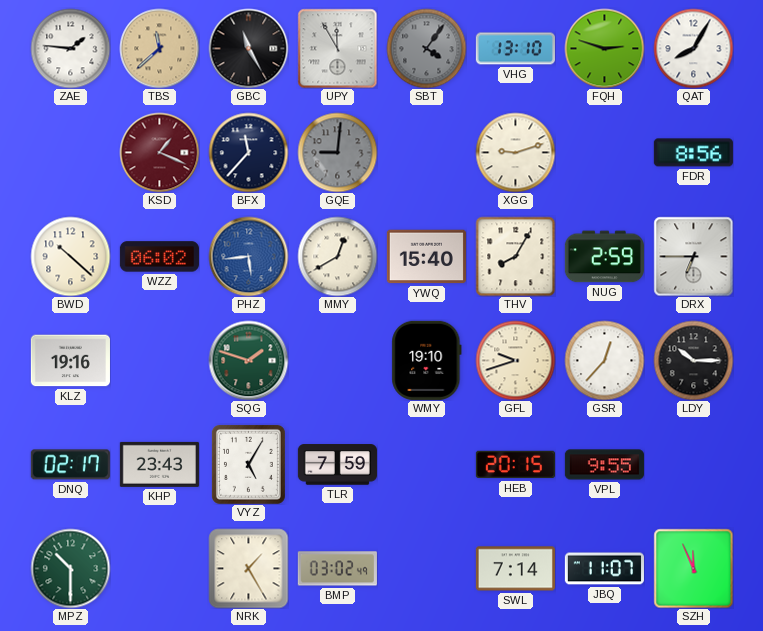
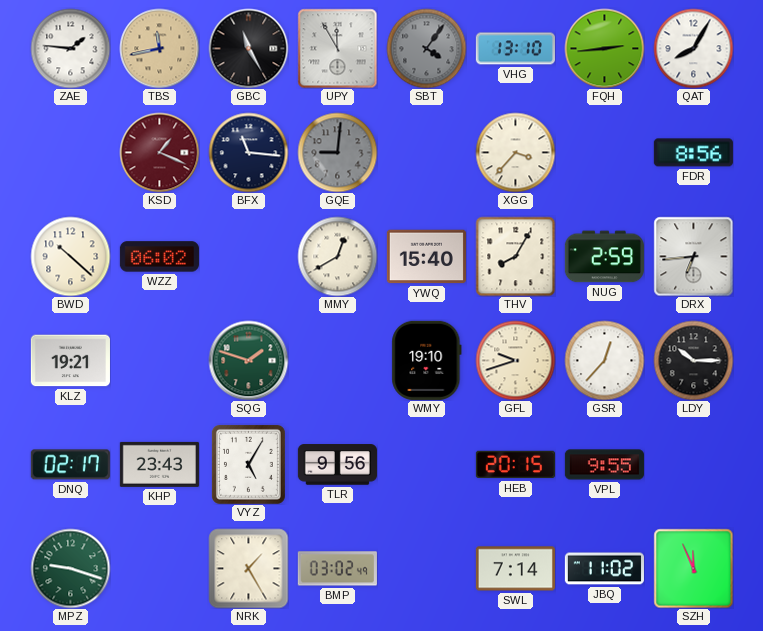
TBS: 11:38 -> 11:43
FQH: 2:48 -> 2:44
BFX: 11:37 -> 11:16
XGG: 9:12 -> 3:37
PHZ: 5:44 -> none
DRX: 6:45 -> 6:44
KLZ: 19:16 -> 19:21
TLR: 7:59 -> 9:56
MPZ: 10:30 -> 9:18
JBQ: 11:07 -> 11:02
